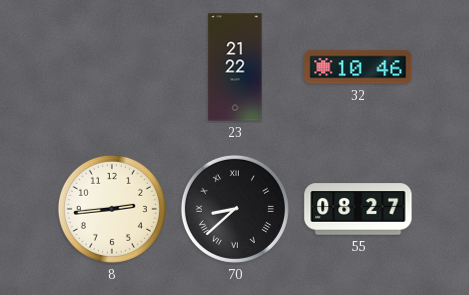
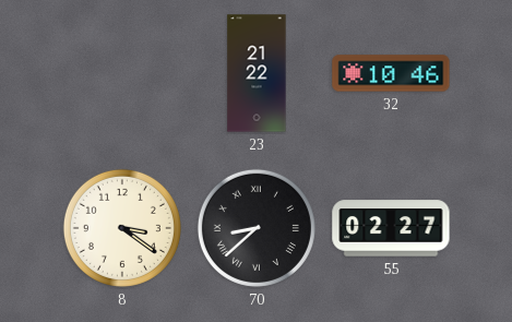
8: 2:44 -> 3:21
55: 08:27 -> 02:27
